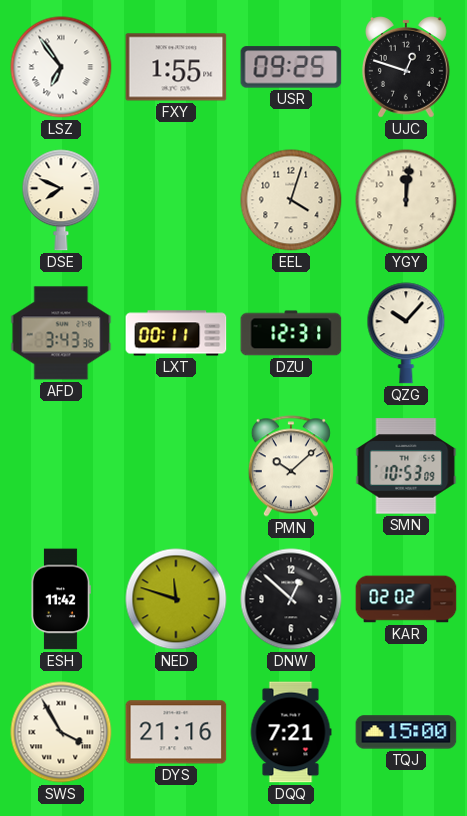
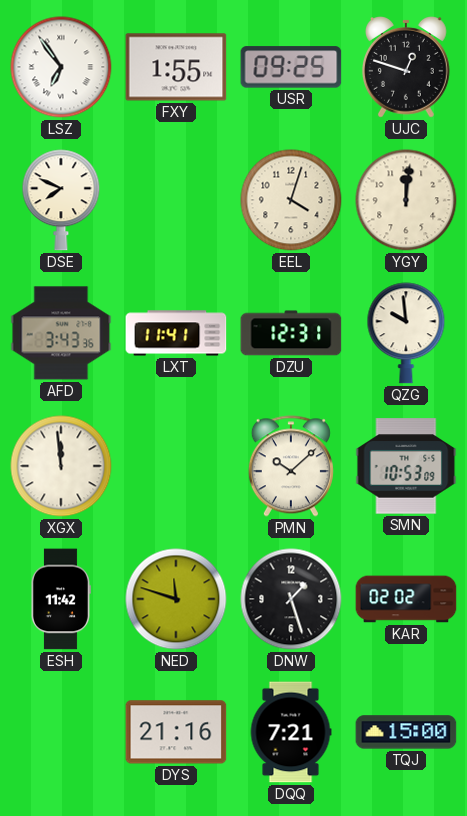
LXT: 00:11 -> 11:41
QZG: 10:07 -> 9:59
XGX: none -> 11:59
DNW: 12:52 -> 1:27
SWS: 3:55 -> none
